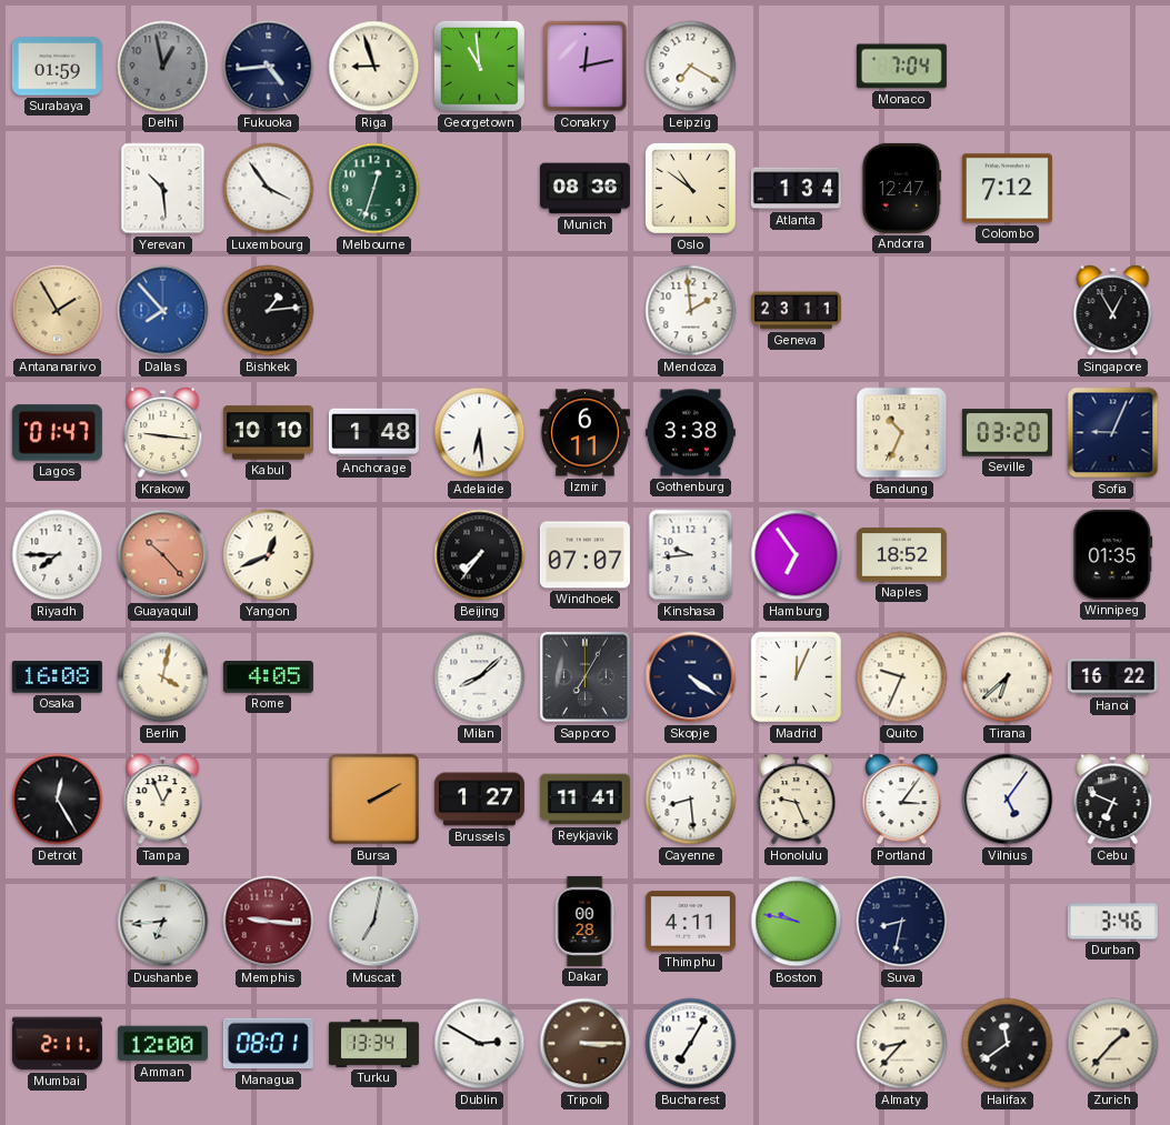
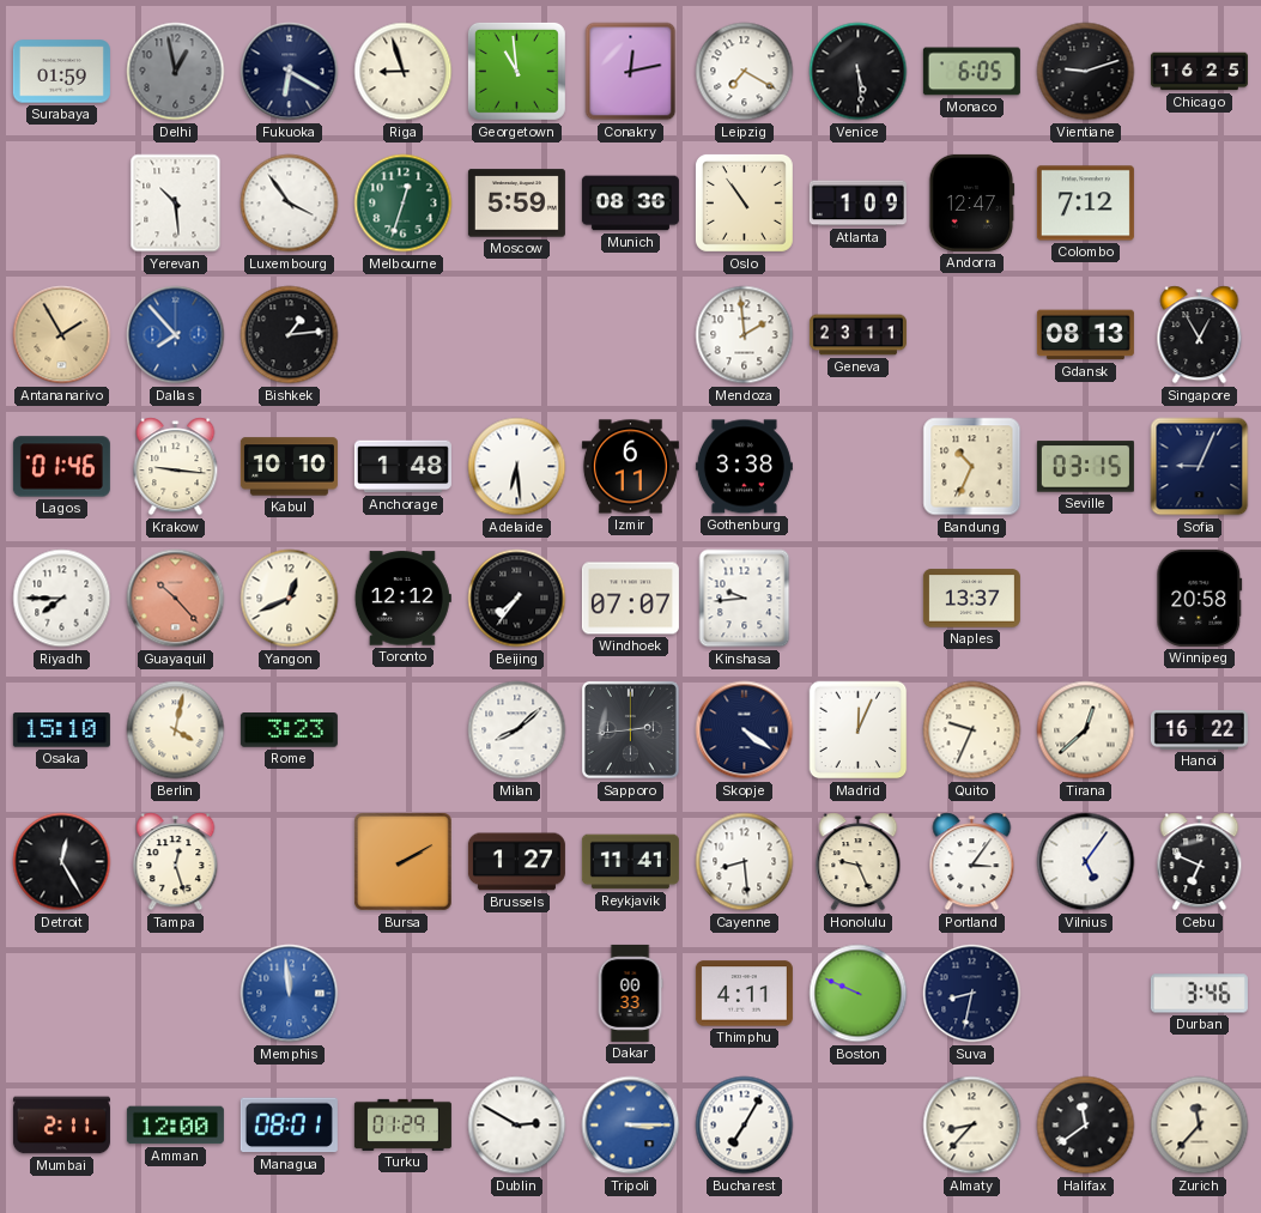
Fukuoka: 4:44 -> 6:20
Venice: none -> 5:29
Monaco: 7:04 -> 6:05
Vientiane: none -> 9:12
Chicago: none -> 16:25
Moscow: none -> 5:59
Oslo: 10:51 -> 10:54
Atlanta: 1:34 -> 1:09
Gdansk: none -> 08:13
Lagos: 01:47 -> 01:46
Seville: 03:20 -> 03:15
Toronto: none -> 12:12
Hamburg: 6:54 -> none
Naples: 18:52 -> 13:37
Winnipeg: 01:35 -> 20:58
Osaka: 16:08 -> 15:10
Rome: 4:05 -> 3:23
Sapporo: 7:05 -> 2:44
Tirana: 6:38 -> 12:38
Tampa: 12:56 -> 12:27
Dushanbe: 6:44 -> none
Memphis: 9:16 -> 11:59
Memphis dial: burgundy -> blue
Muscat: 7:02 -> none
Dakar: 00:28 -> 00:33
Boston: 9:47 -> 9:49
Turku: 13:34 -> 01:29
Tripoli dial: brown -> blue
Zurich: 1:37 -> 11:37
